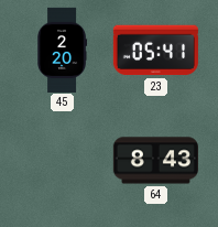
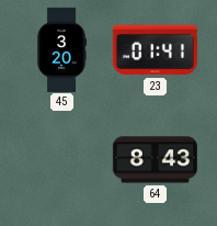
45: 2:20 -> 3:20
23: 05:41 -> 01:41
